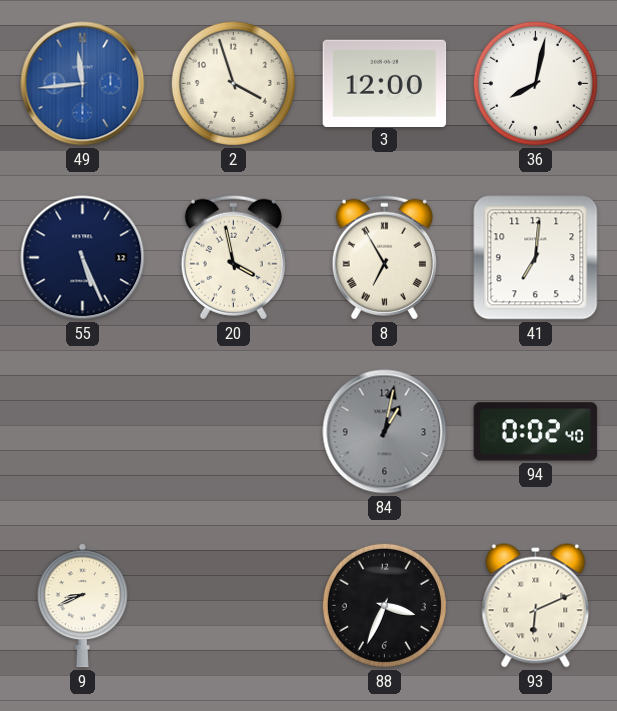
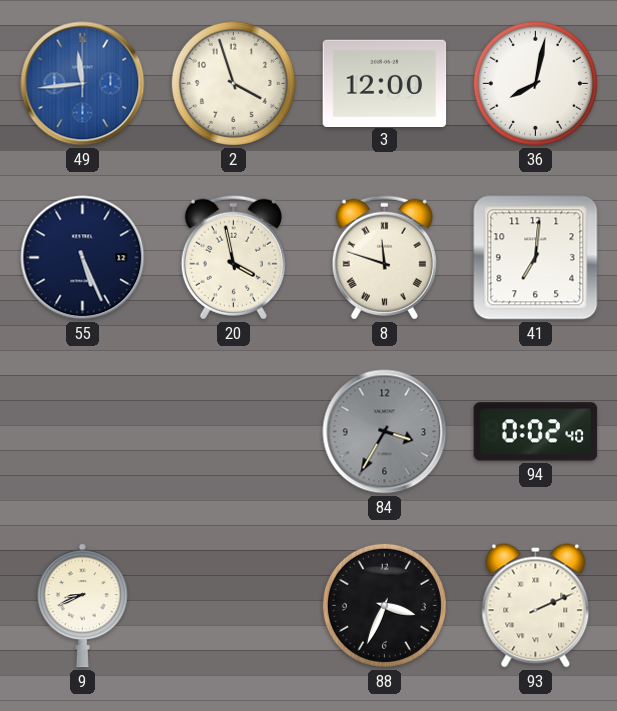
8: 6:55 -> 11:48
84: 1:02 -> 3:35
93: 6:11 -> 2:11
